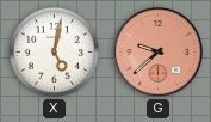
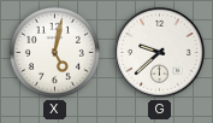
G dial: salmon -> white
